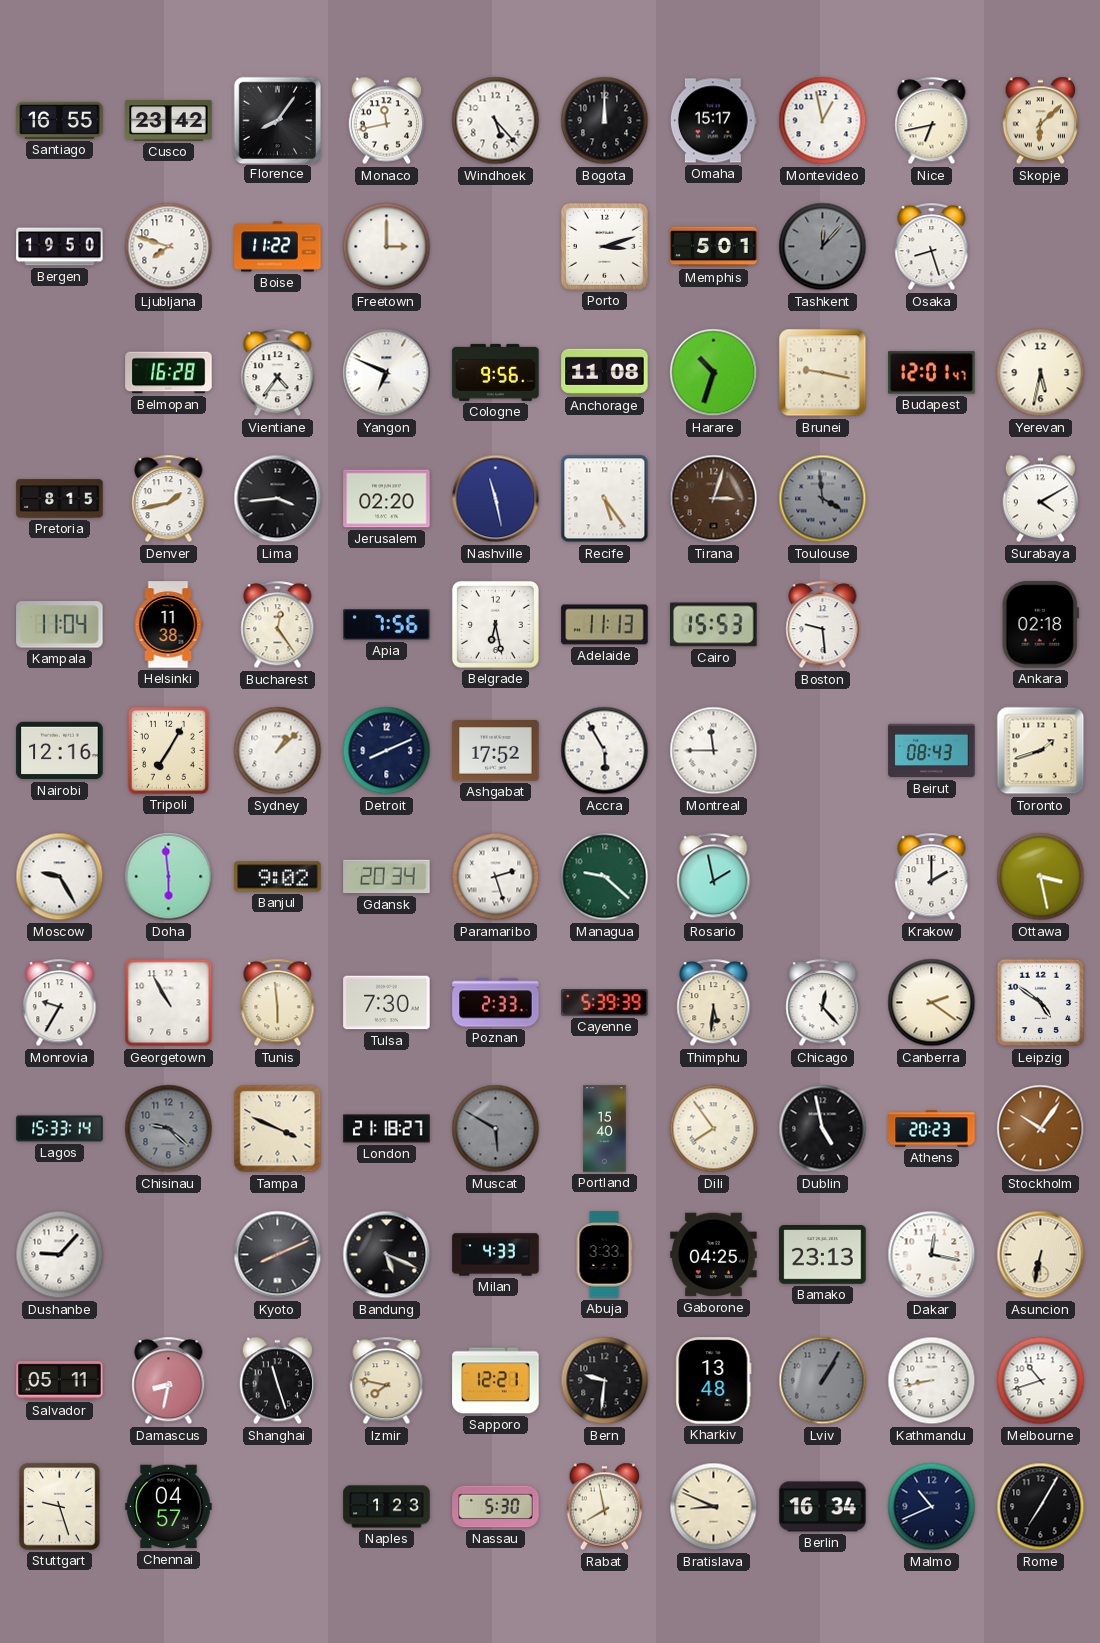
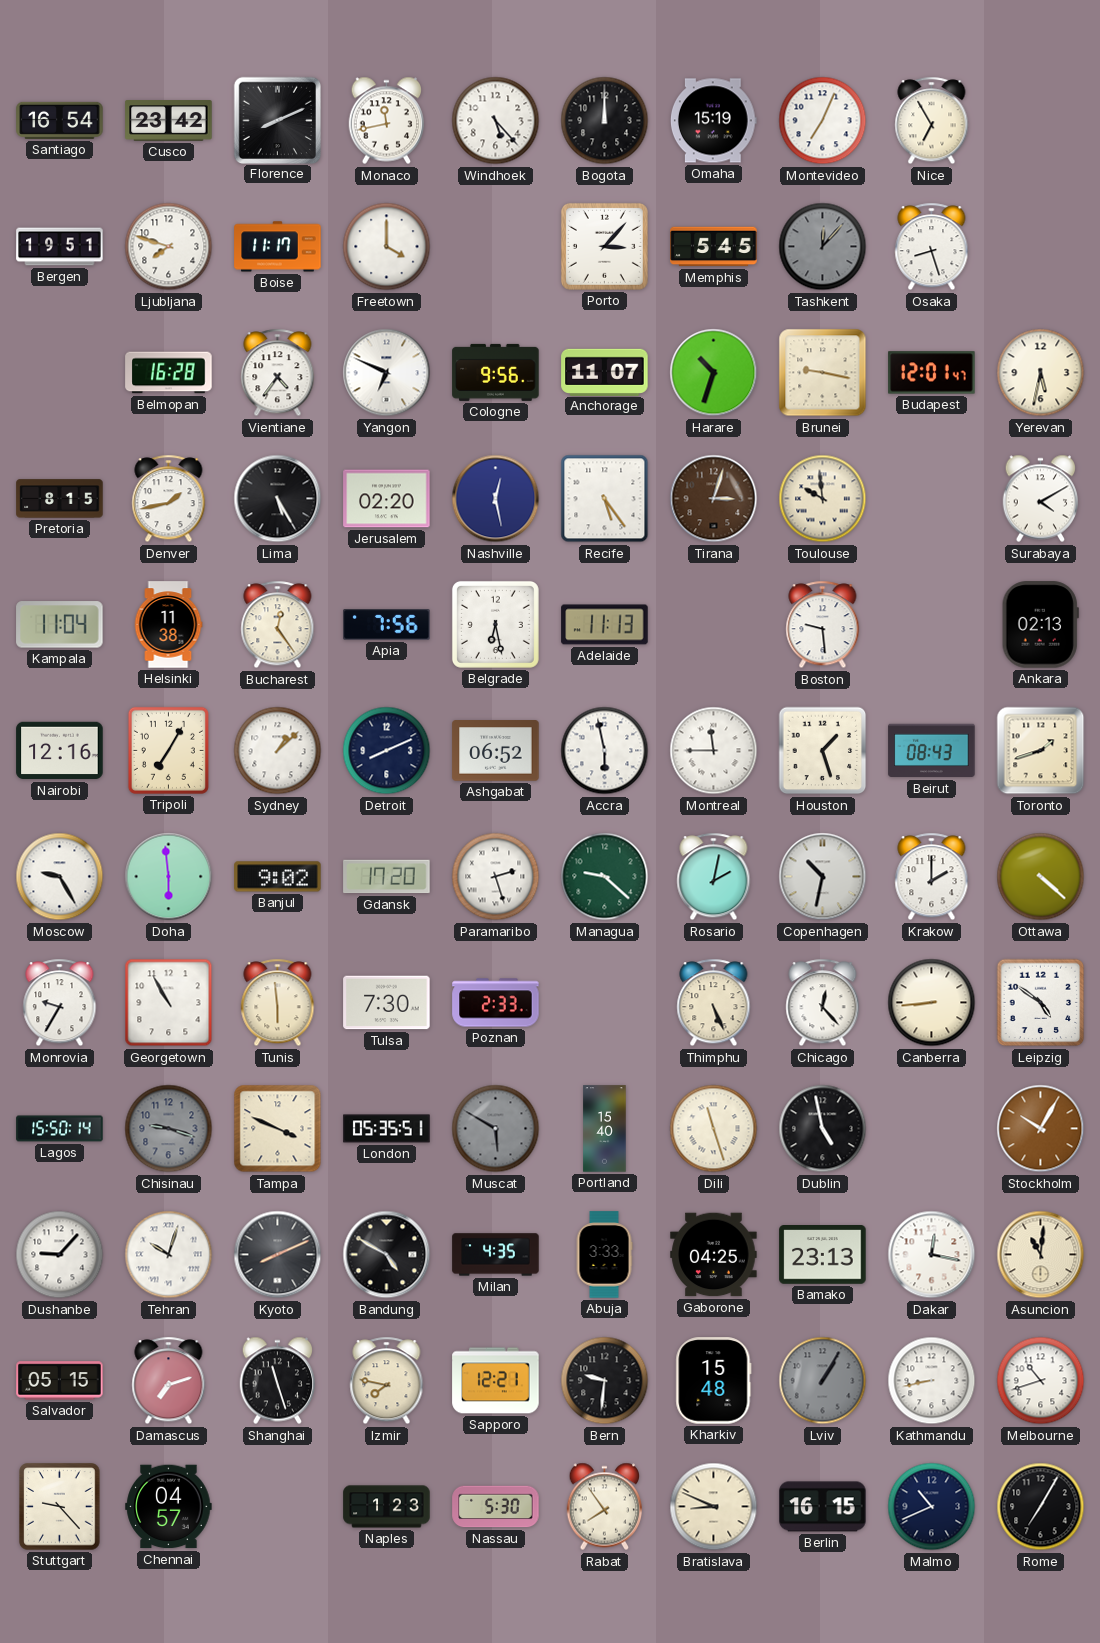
Santiago: 16:55 -> 16:54
Florence: 8:06 -> 8:11
Omaha: 15:17 -> 15:19
Montevideo: 12:58 -> 7:04
Nice: 6:43 -> 6:55
Skopje: 6:08 -> none
Bergen: 19:50 -> 19:51
Boise: 11:22 -> 11:17
Freetown: 3:00 -> 4:00
Porto: 3:12 -> 3:07
Memphis: 5:01 -> 5:45
Anchorage: 11:08 -> 11:07
Lima: 3:44 -> 5:25
Nashville: 11:28 -> 12:28
Toulouse: 3:59 -> 9:59
Toulouse dial: grey -> cream
Cairo: 15:53 -> none
Ankara: 02:18 -> 02:13
Ashgabat: 17:52 -> 06:52
Accra: 5:55 -> 5:58
Houston: none -> 1:27
Gdansk: 20:34 -> 17:20
Rosario: 1:58 -> 2:02
Copenhagen: none -> 10:32
Ottawa: 3:28 -> 4:22
Cayenne: 5:39 -> none
Thimphu: 5:31 -> 5:26
Canberra: 2:21 -> 8:44
Lagos: 15:33 -> 15:50
Chisinau: 9:22 -> 9:18
London: 21:18 -> 05:35
Dili: 7:54 -> 11:27
Athens: 20:23 -> none
Stockholm: 10:06 -> 10:05
Tehran: none -> 10:03
Bandung: 5:19 -> 4:50
Milan: 4:33 -> 4:35
Asuncion: 6:32 -> 11:01
Salvador: 05:11 -> 05:15
Damascus: 8:32 -> 7:12
Kharkiv: 13:48 -> 15:48
Stuttgart: 9:27 -> 9:23
Rabat: 7:58 -> 7:54
Berlin: 16:34 -> 16:15
